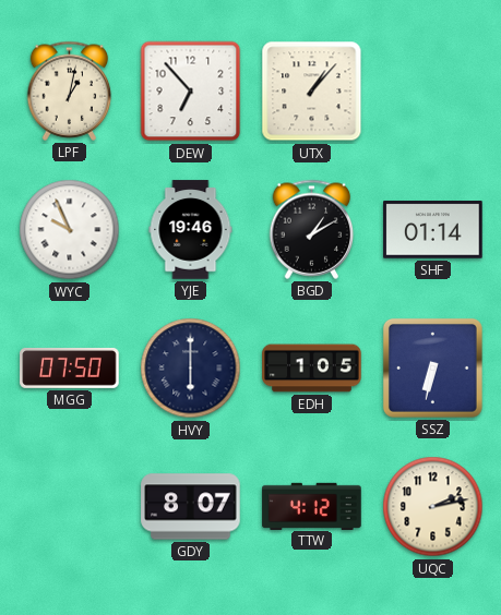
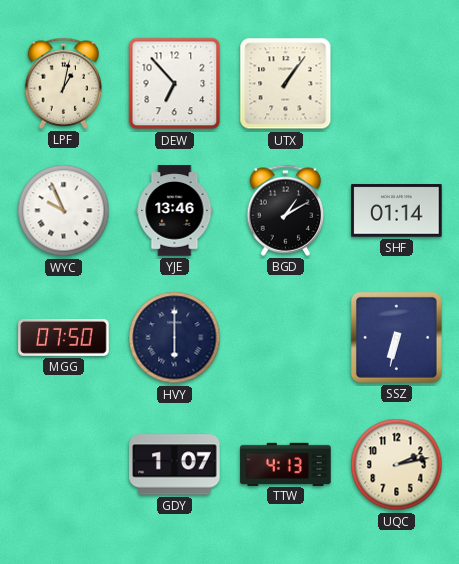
UTX: 1:07 -> 1:06
YJE: 19:46 -> 13:46
EDH: 1:05 -> none
GDY: 8:07 -> 1:07
TTW: 4:12 -> 4:13
